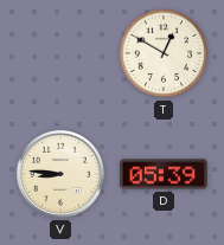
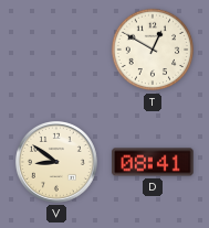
V: 8:46 -> 8:51
D: 05:39 -> 08:41
